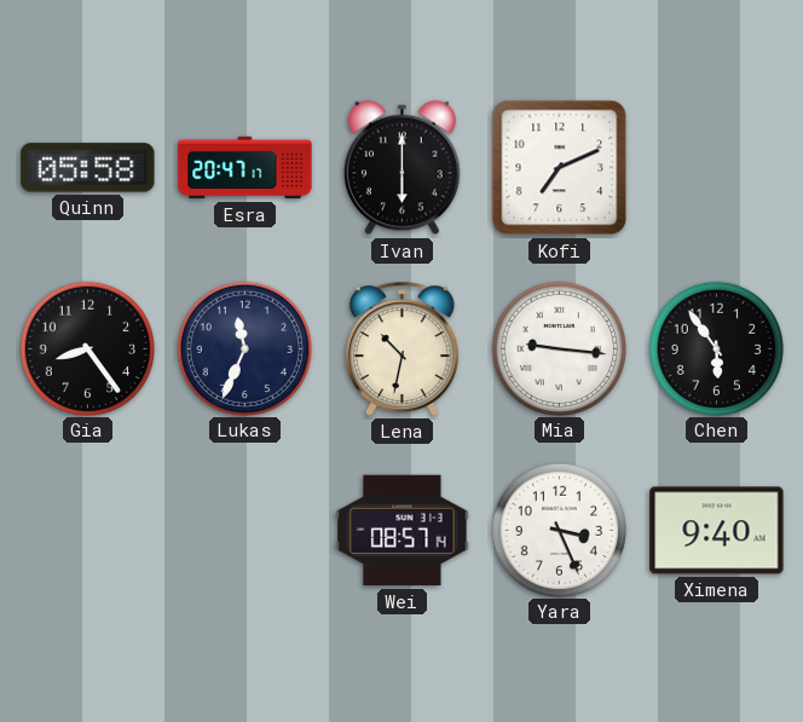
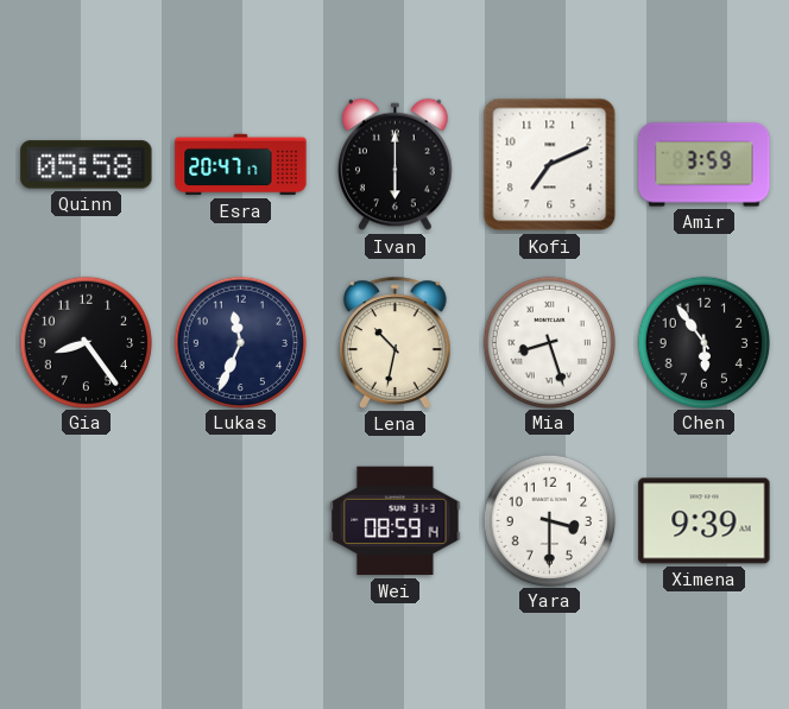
Amir: none -> 3:59
Mia: 9:16 -> 8:27
Wei: 08:57 -> 08:59
Yara: 3:26 -> 3:30
Ximena: 9:40 -> 9:39
